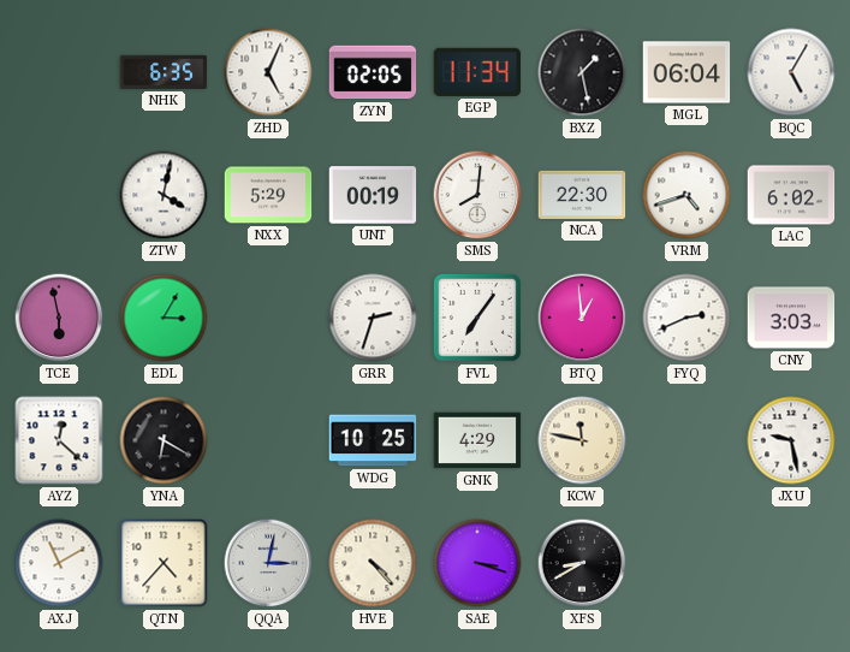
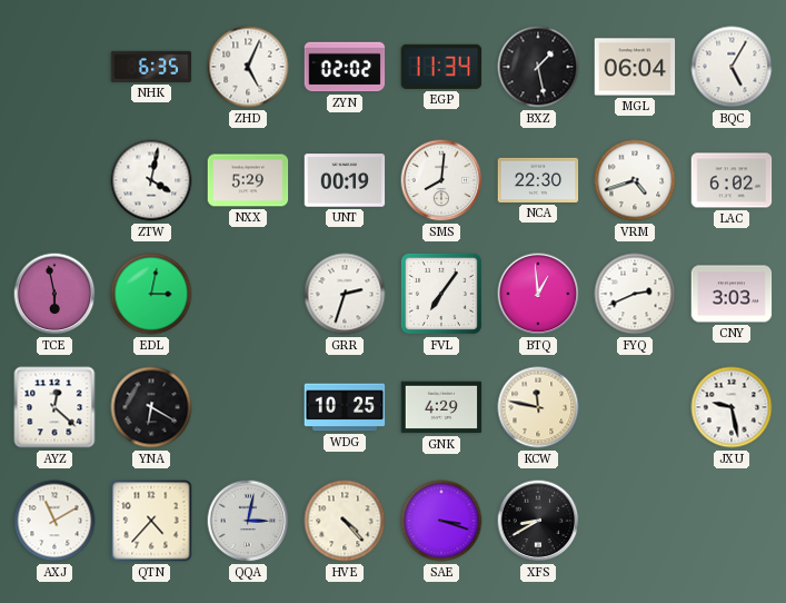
ZYN: 02:05 -> 02:02
EDL: 3:05 -> 3:02
